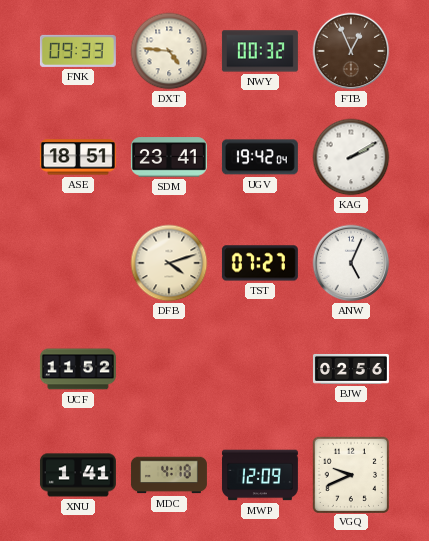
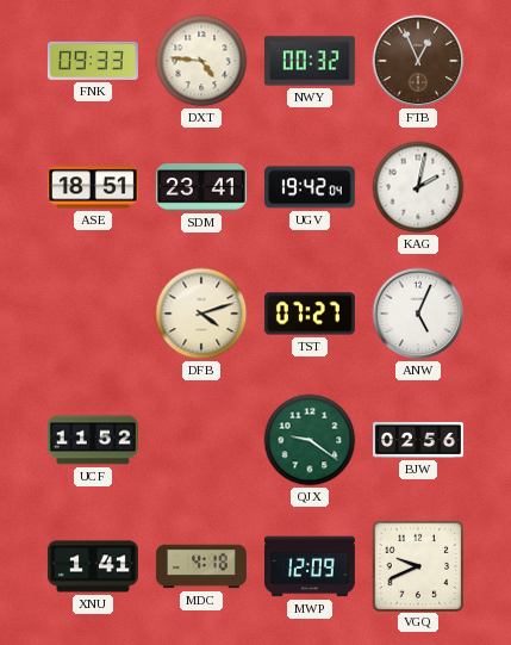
KAG: 2:10 -> 2:02
QJX: none -> 9:21
